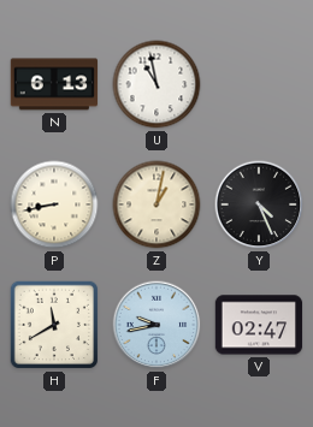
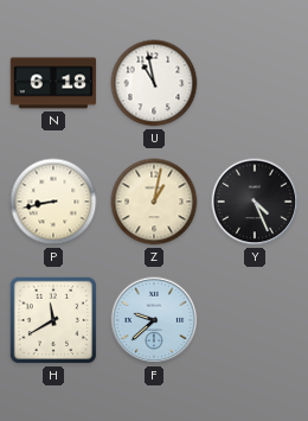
N: 6:13 -> 6:18
F: 9:43 -> 9:38
V: 02:47 -> none
